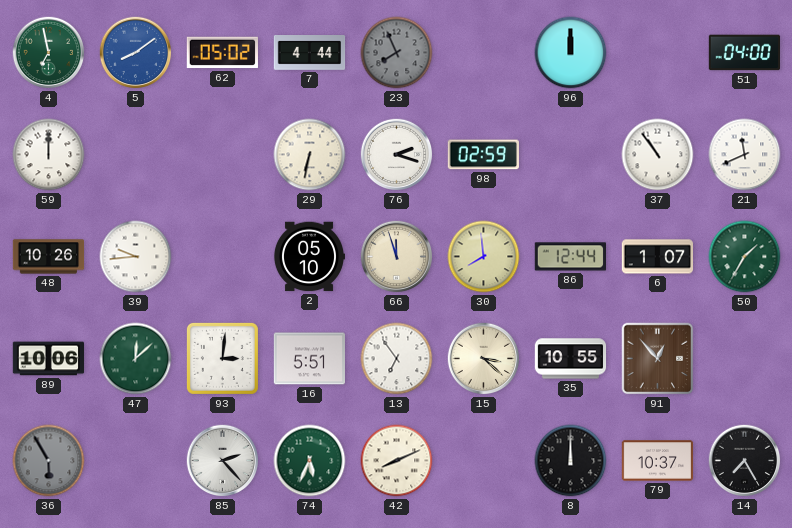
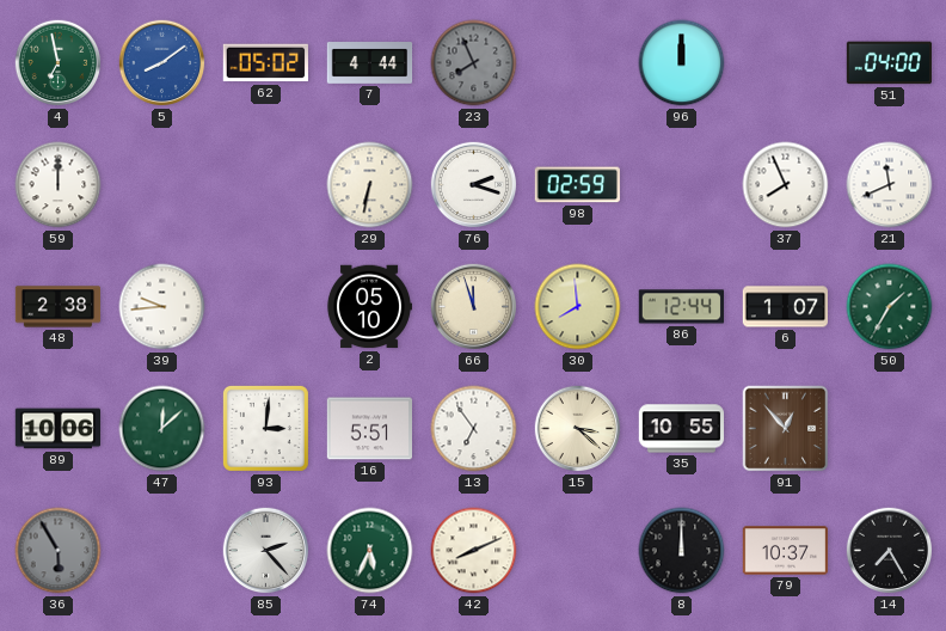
37: 10:54 -> 7:56
48: 10:26 -> 2:38
